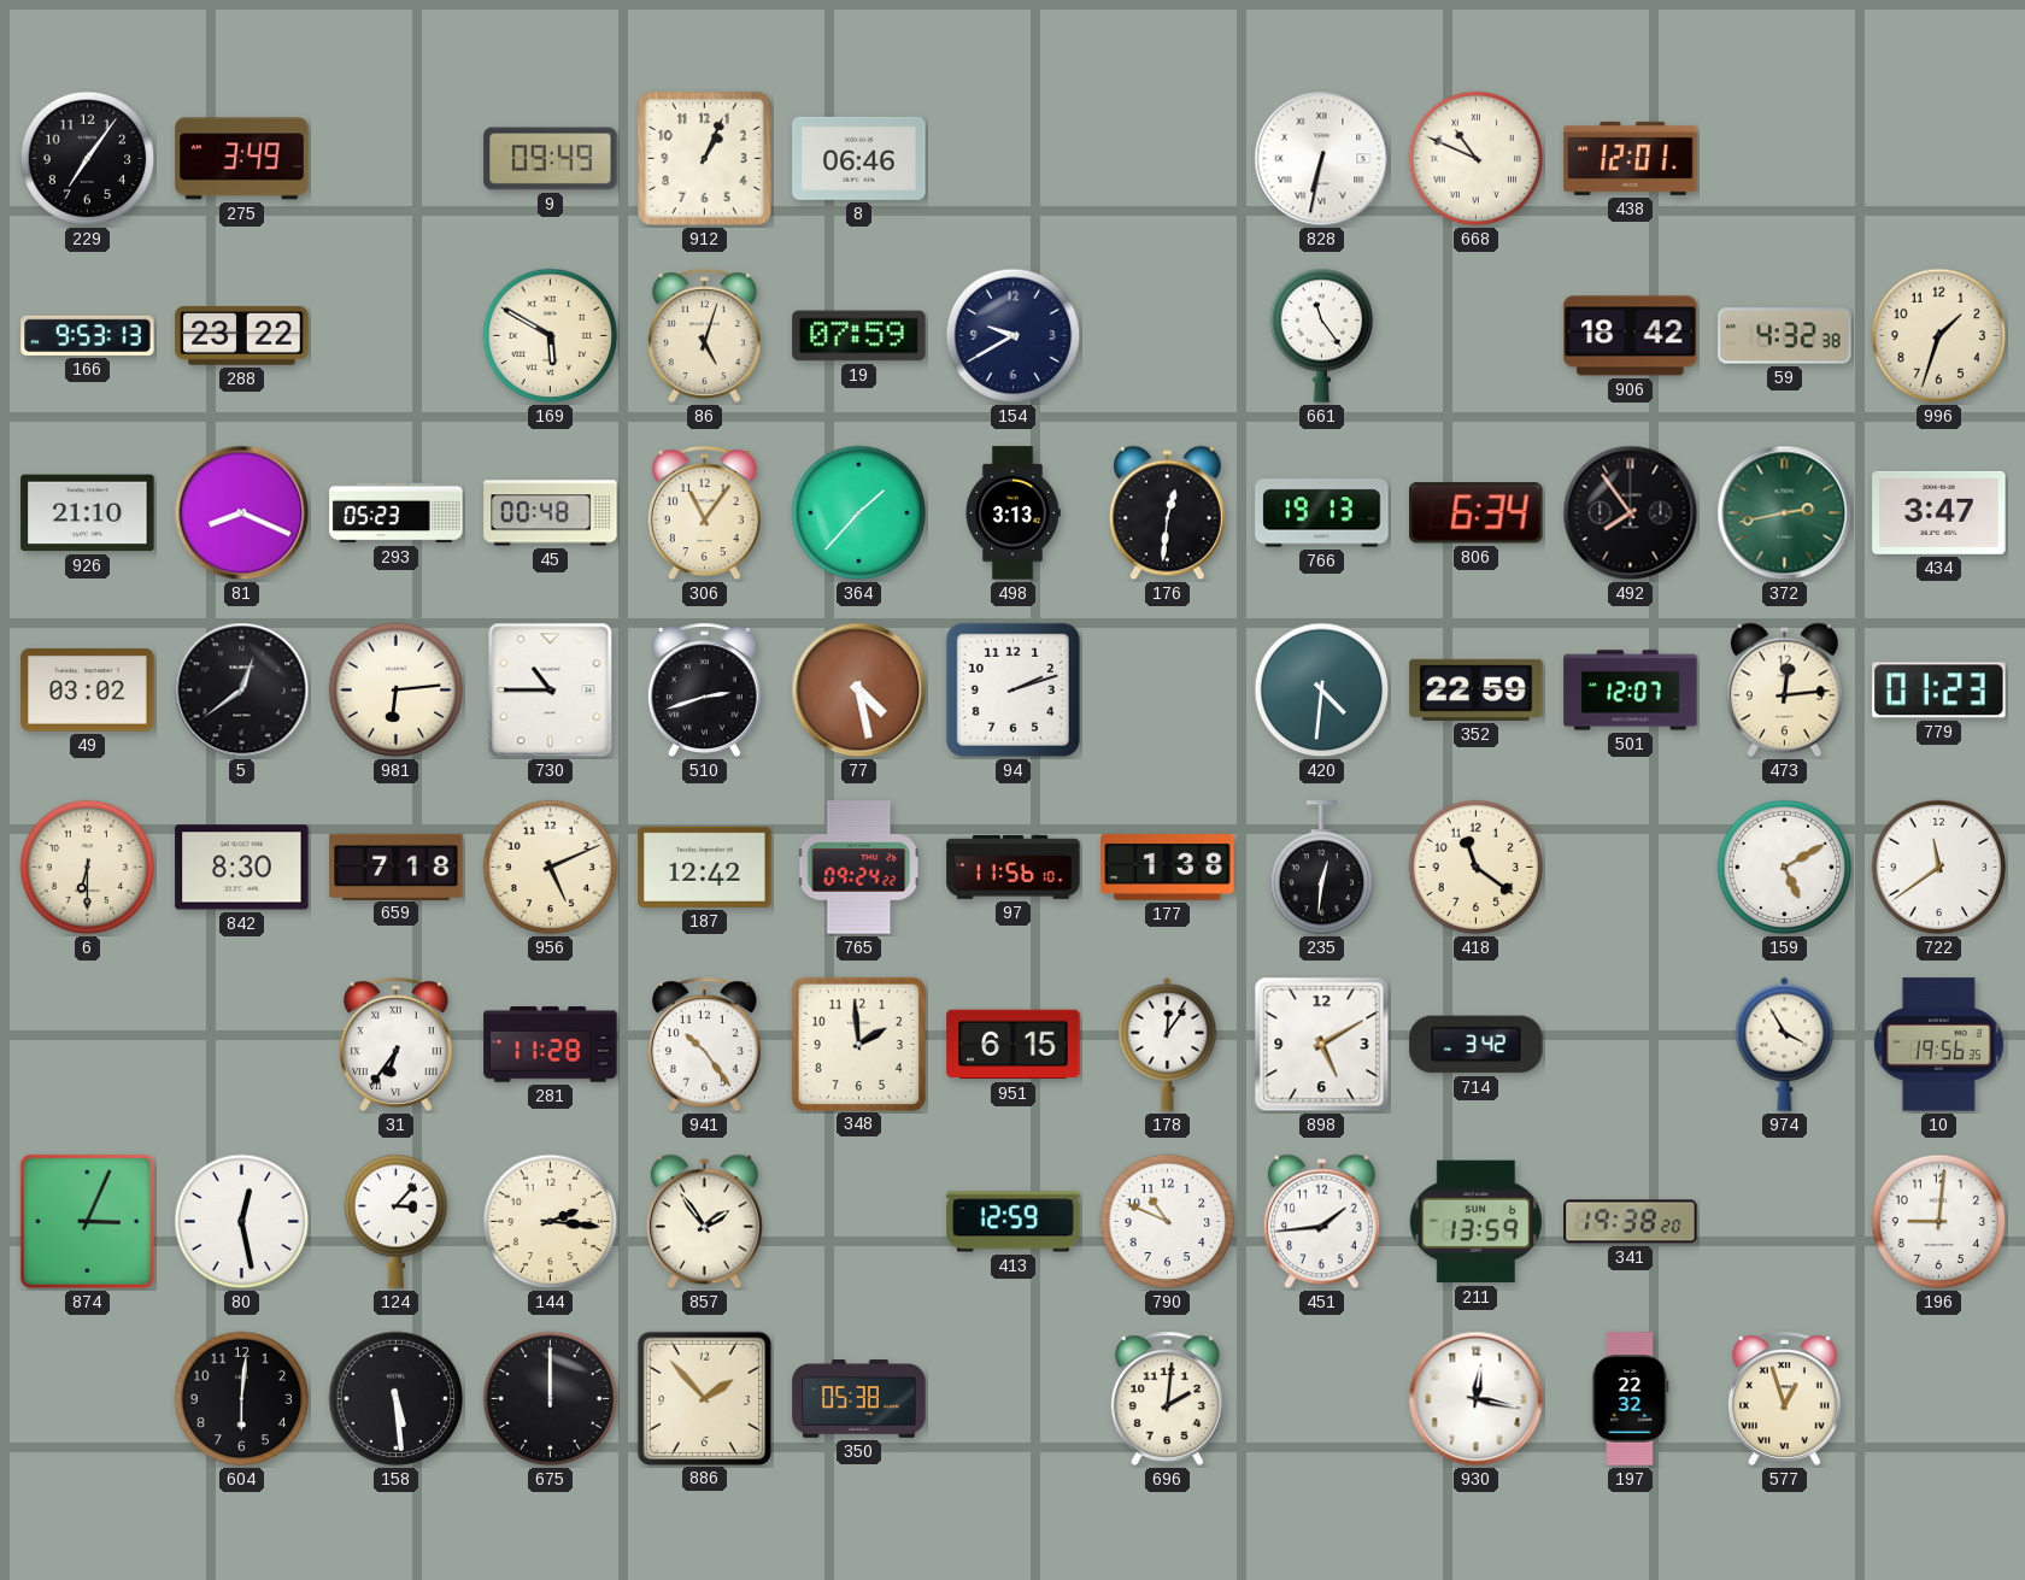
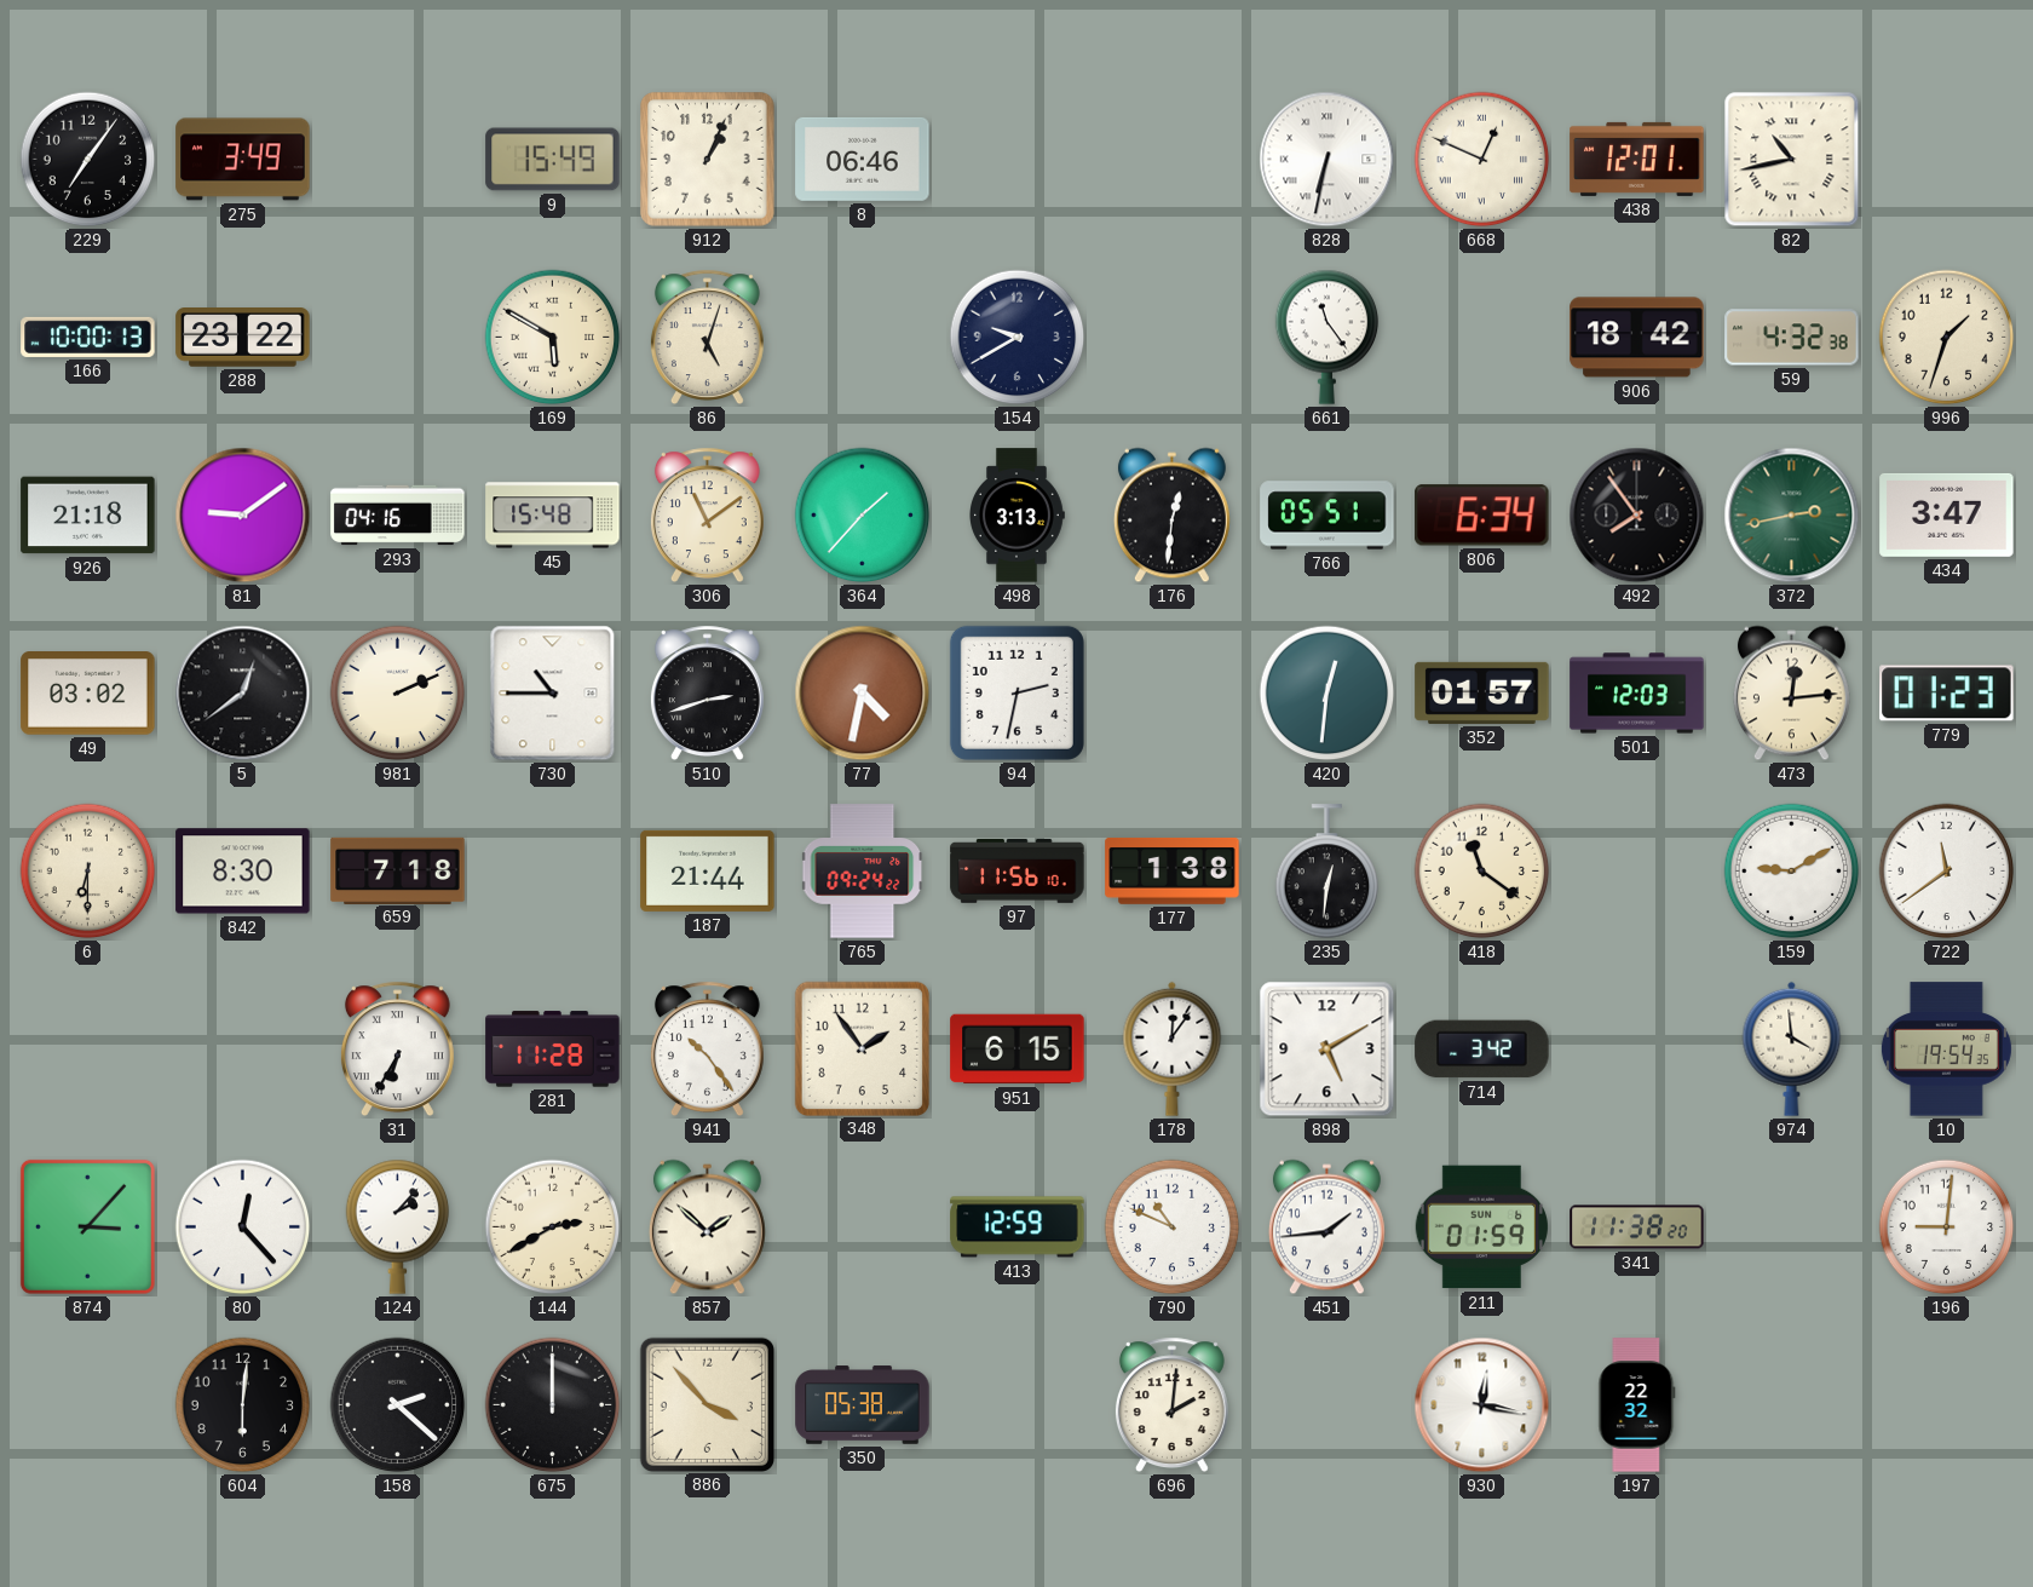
9: 09:49 -> 15:49
668: 10:49 -> 12:49
82: none -> 10:43
166: 9:53 -> 10:00
19: 07:59 -> none
926: 21:10 -> 21:18
81: 8:19 -> 9:09
293: 05:23 -> 04:16
45: 00:48 -> 15:48
306: 11:06 -> 11:09
766: 19:13 -> 05:51
981: 6:14 -> 2:11
77: 4:28 -> 4:32
94: 2:12 -> 2:32
420: 4:31 -> 12:31
352: 22:59 -> 01:57
501: 12:07 -> 12:03
956: 5:11 -> none
187: 12:42 -> 21:44
159: 5:10 -> 9:10
31: 6:36 -> 6:35
348: 1:59 -> 1:54
974: 3:55 -> 3:59
10: 19:56 -> 19:54
874: 3:04 -> 3:07
80: 12:28 -> 12:23
124: 3:07 -> 2:07
144: 2:16 -> 2:40
857: 1:54 -> 1:52
211: 13:59 -> 01:59
341: 19:38 -> 11:38
158: 5:29 -> 2:22
886: 1:53 -> 3:53
577: 12:57 -> none
